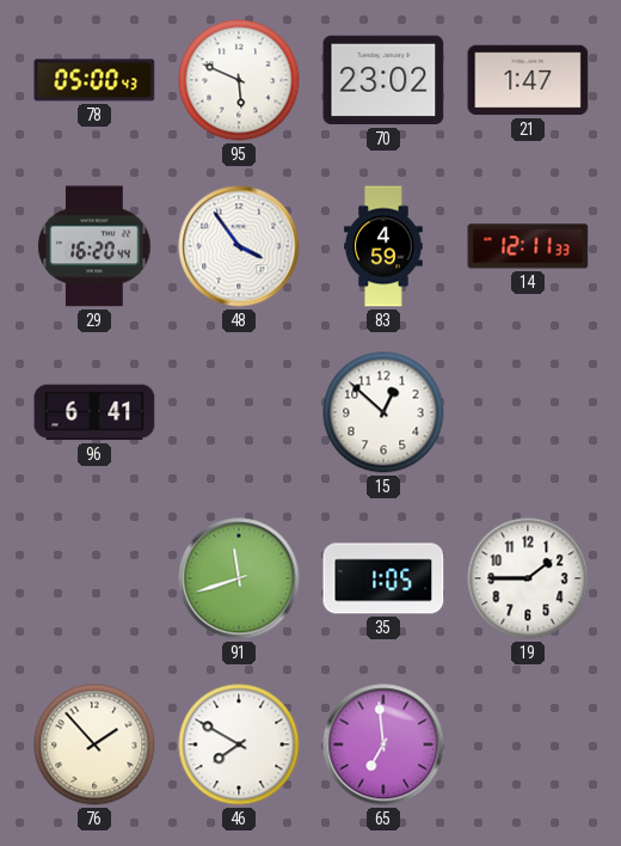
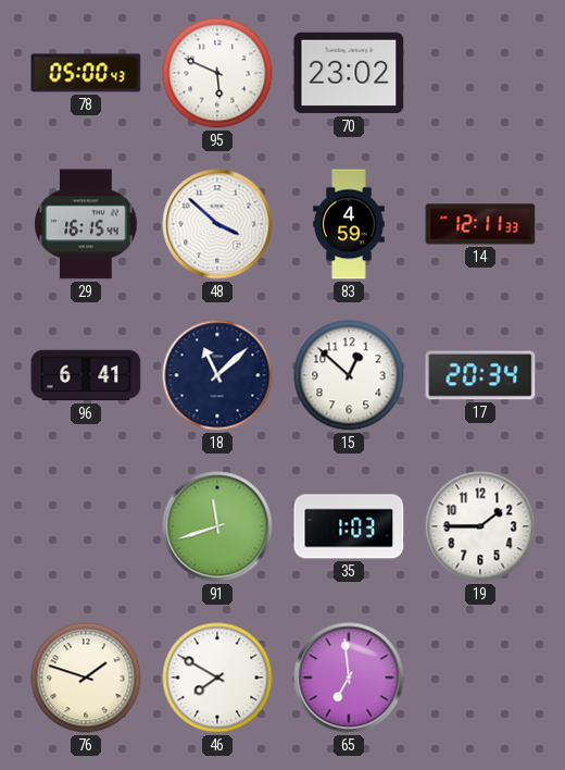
21: 1:47 -> none
29: 16:20 -> 16:15
48: 3:54 -> 3:52
18: none -> 11:08
17: none -> 20:34
35: 1:05 -> 1:03
76: 1:53 -> 1:48
